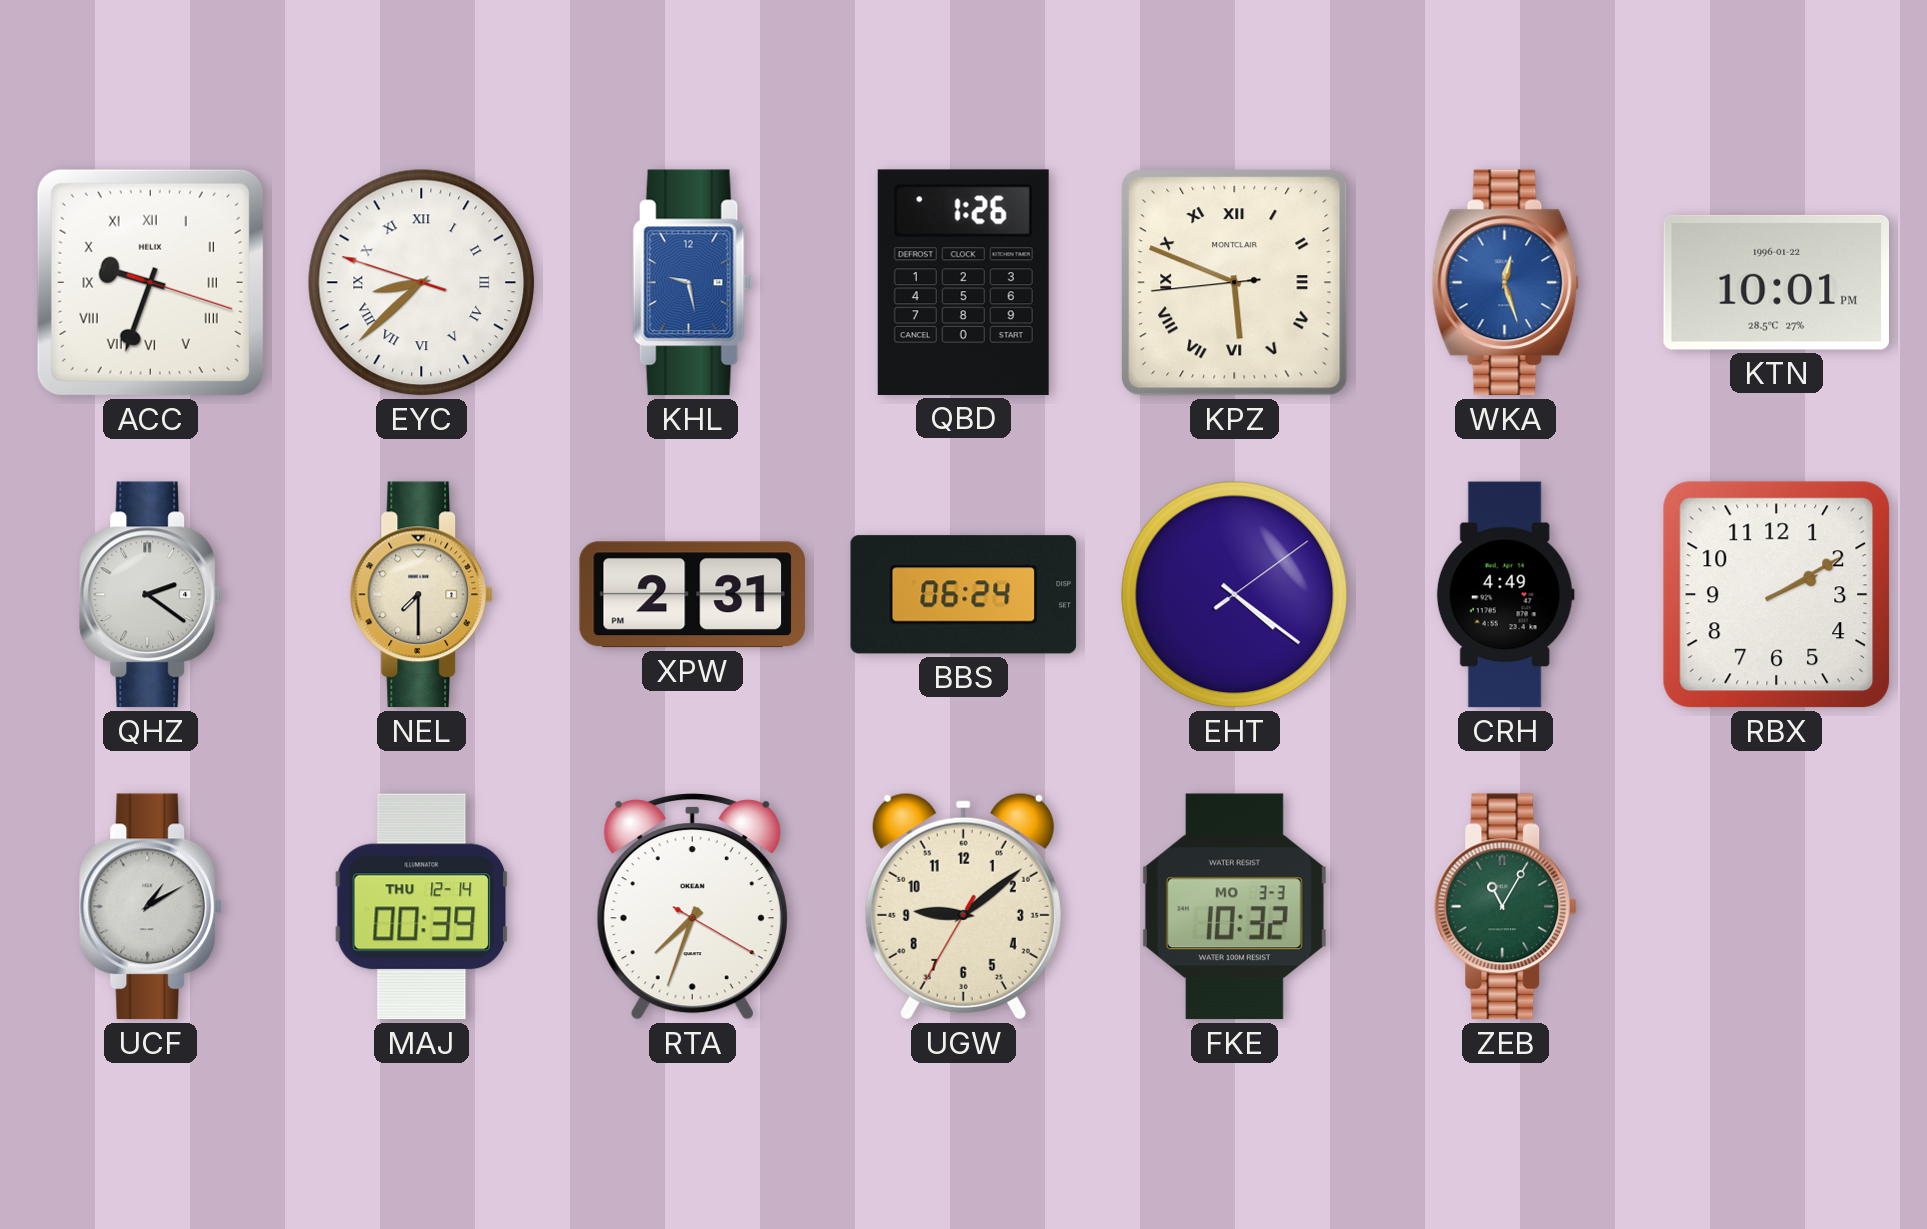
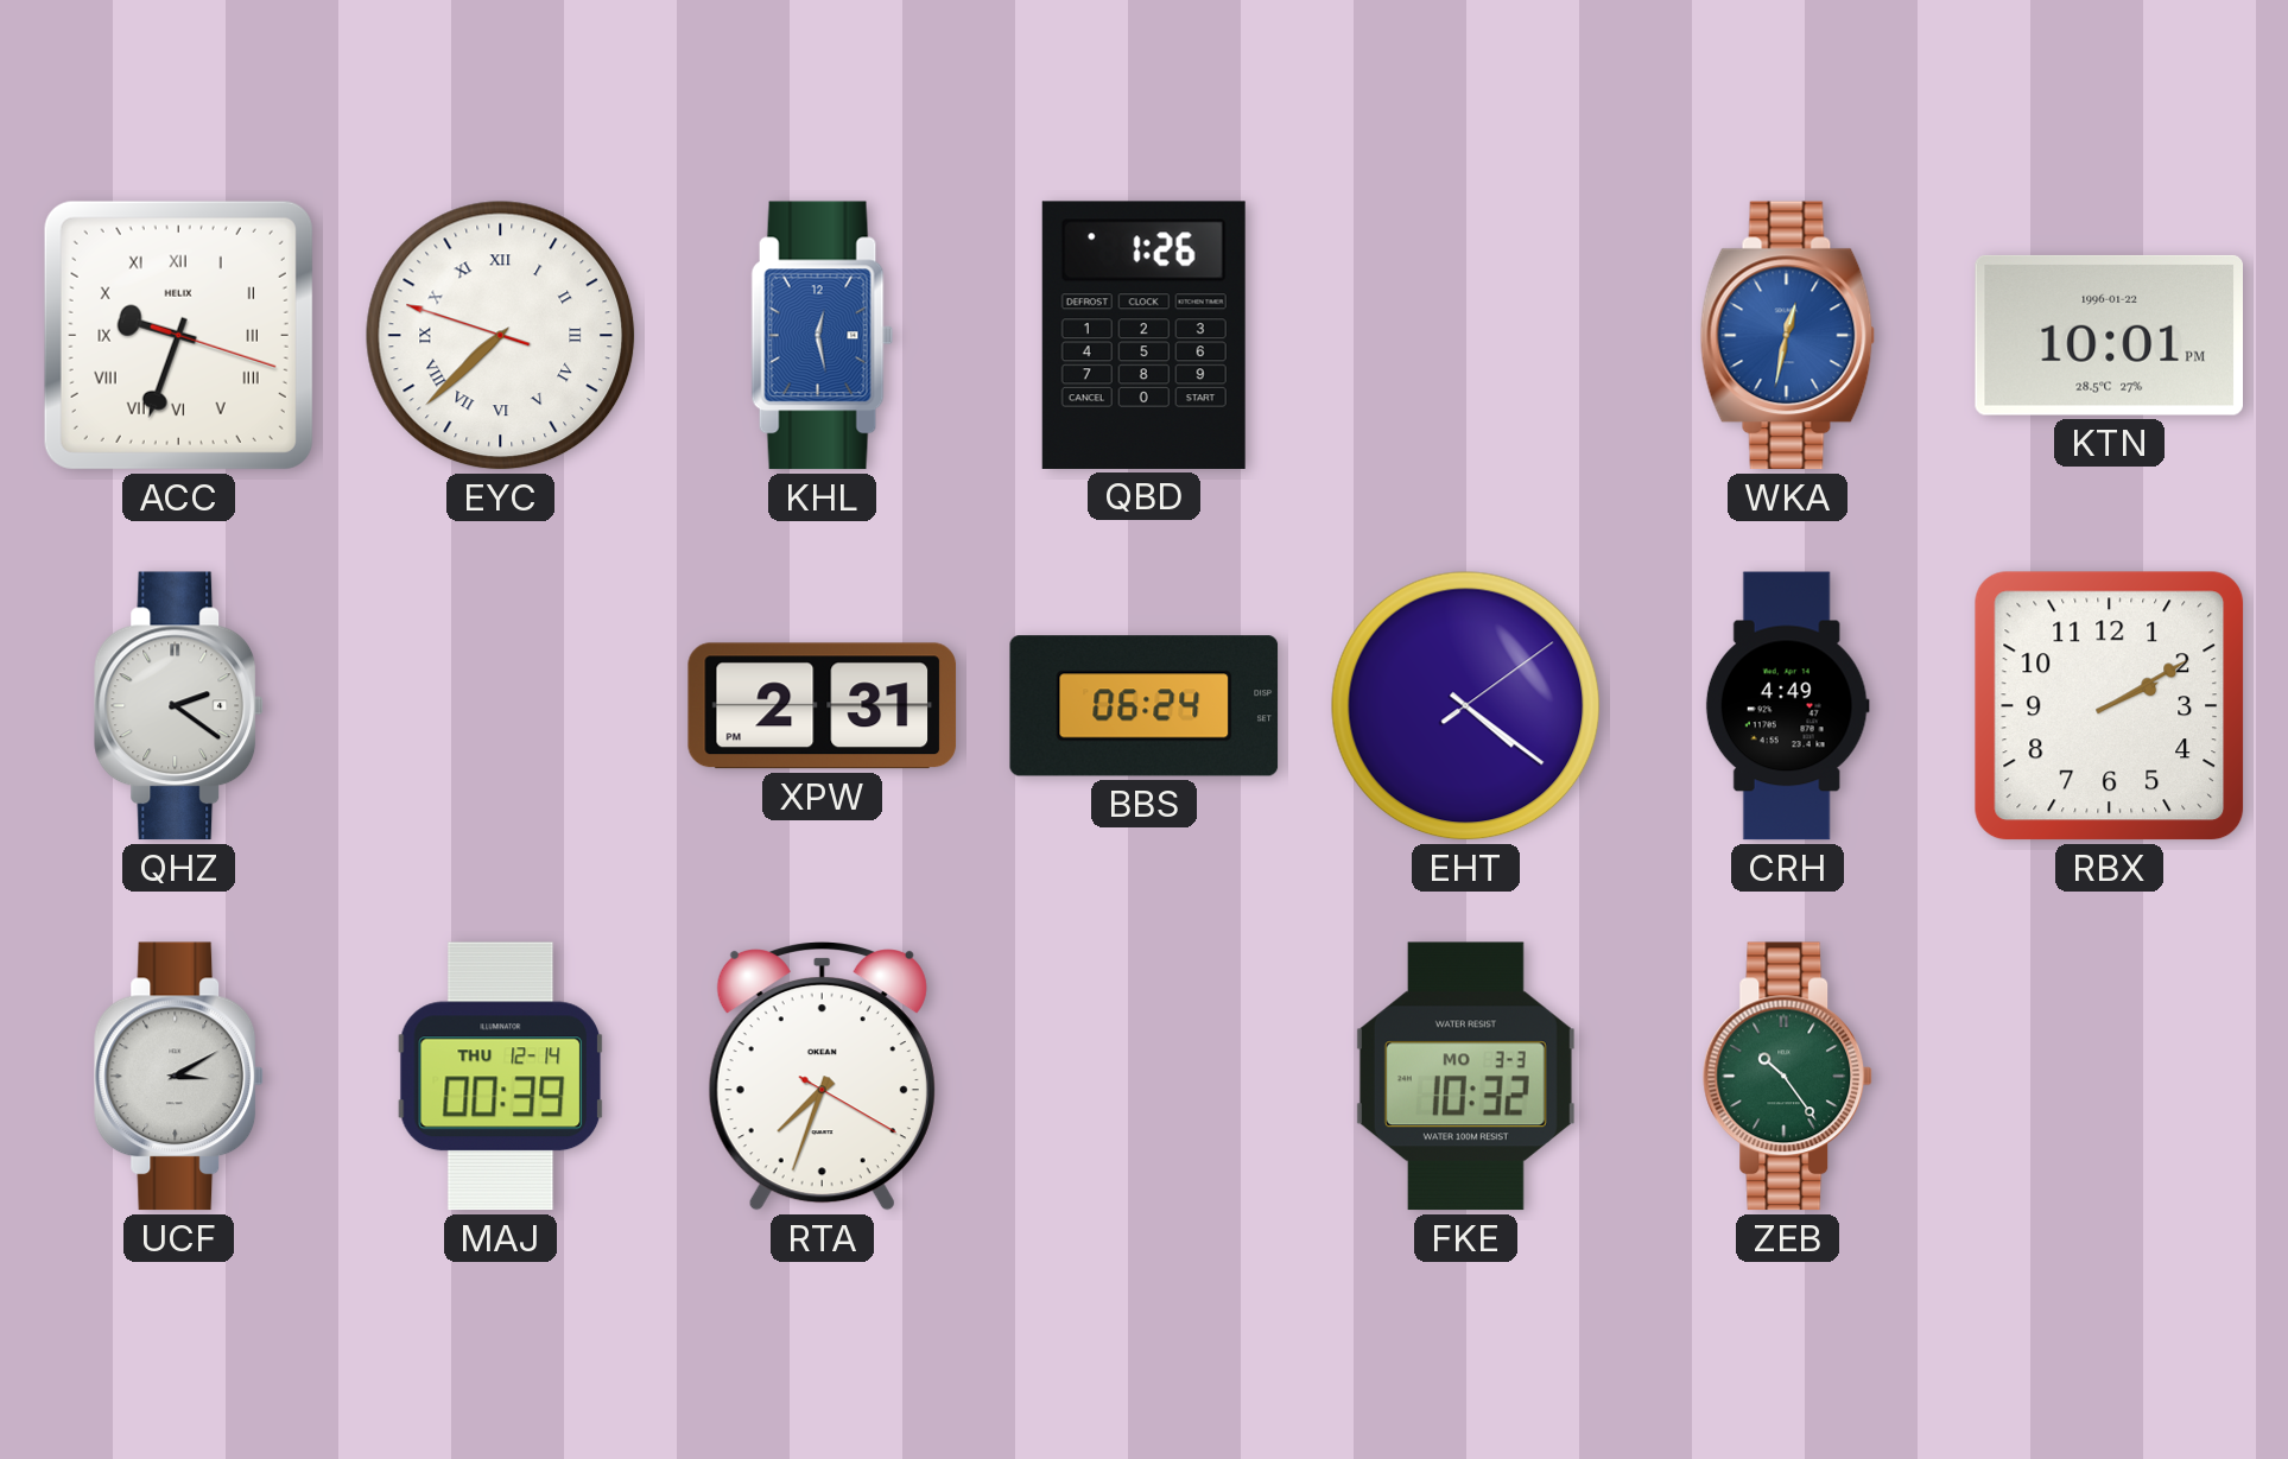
EYC: 8:37 -> 7:37
KHL: 9:28 -> 12:28
KPZ: 5:48 -> none
WKA: 12:27 -> 12:32
NEL: 7:30 -> none
UCF: 1:10 -> 3:10
UGW: 9:08 -> none
ZEB: 11:05 -> 10:24
